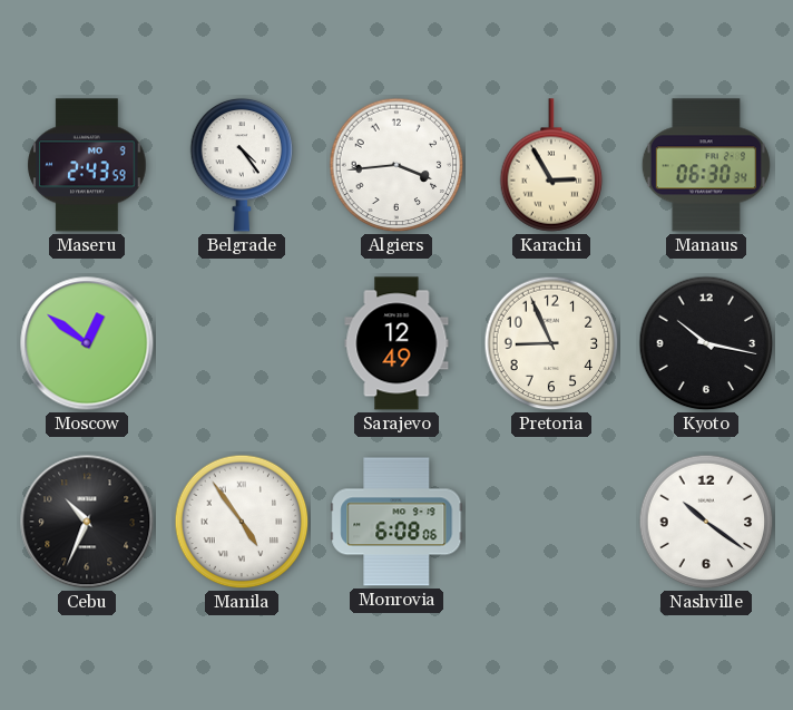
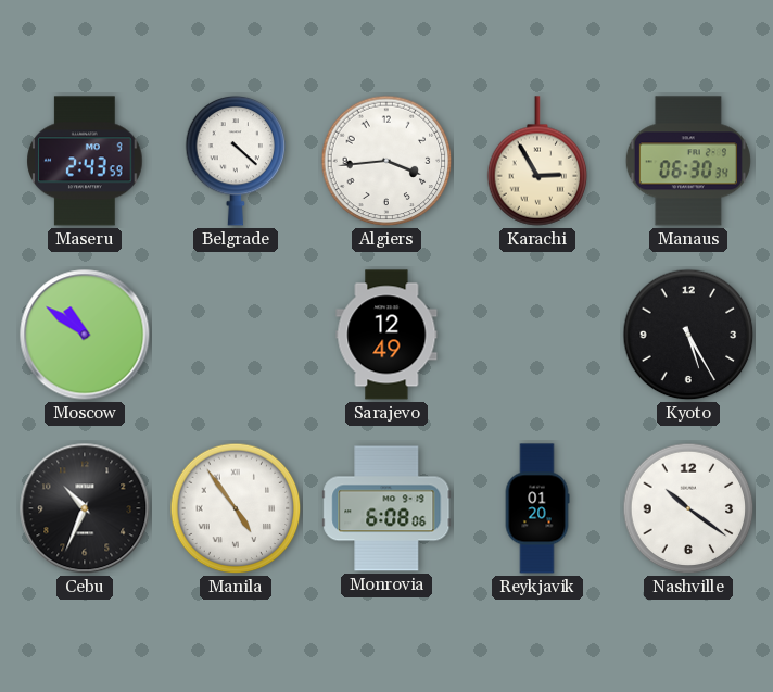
Belgrade: 4:24 -> 4:22
Moscow: 12:51 -> 10:51
Pretoria: 8:56 -> none
Kyoto: 10:17 -> 5:25
Reykjavik: none -> 01:20
